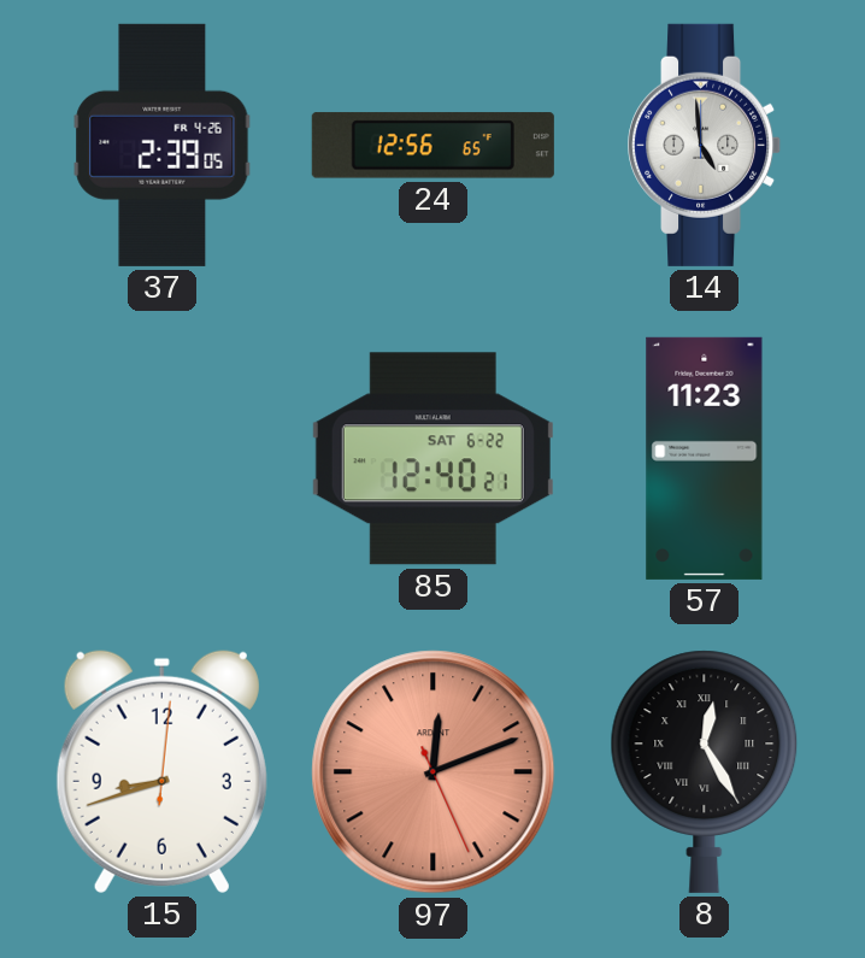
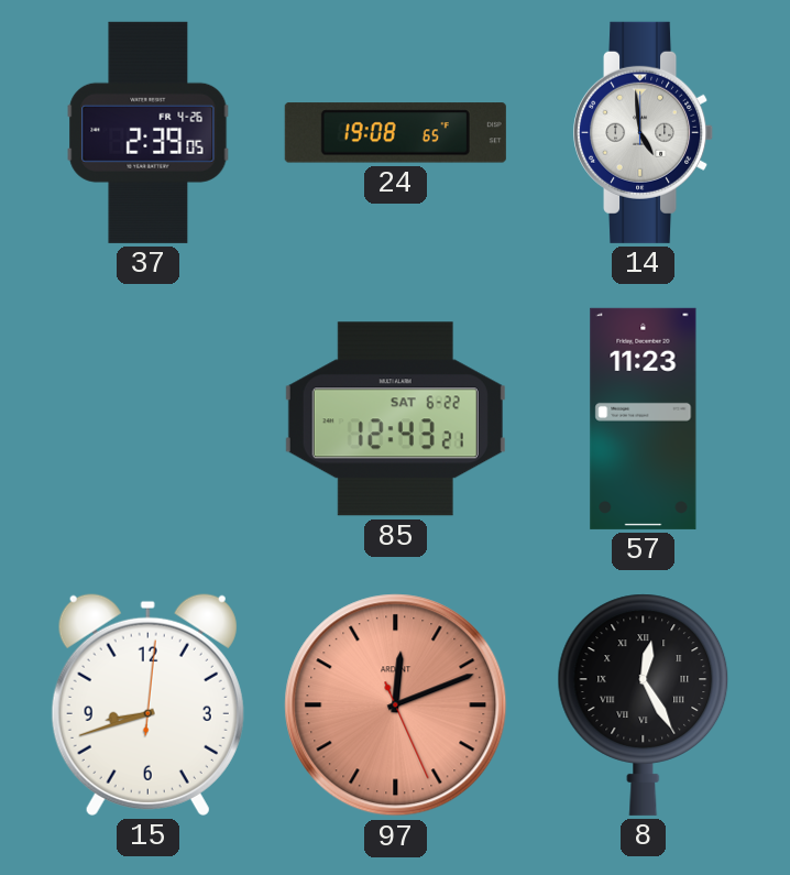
24: 12:56 -> 19:08
85: 12:40 -> 12:43
